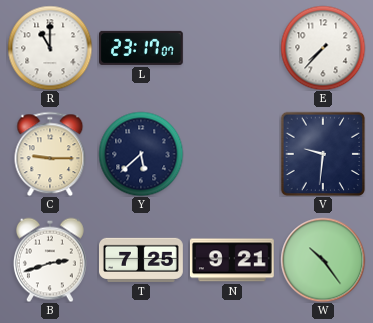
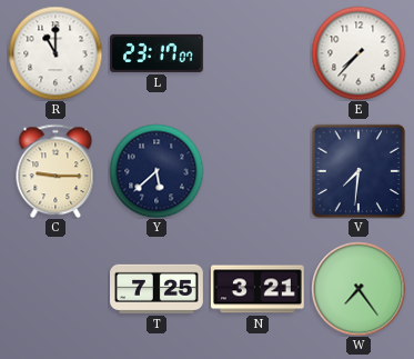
V: 9:31 -> 7:31
B: 2:42 -> none
N: 9:21 -> 3:21
W: 10:24 -> 7:24
